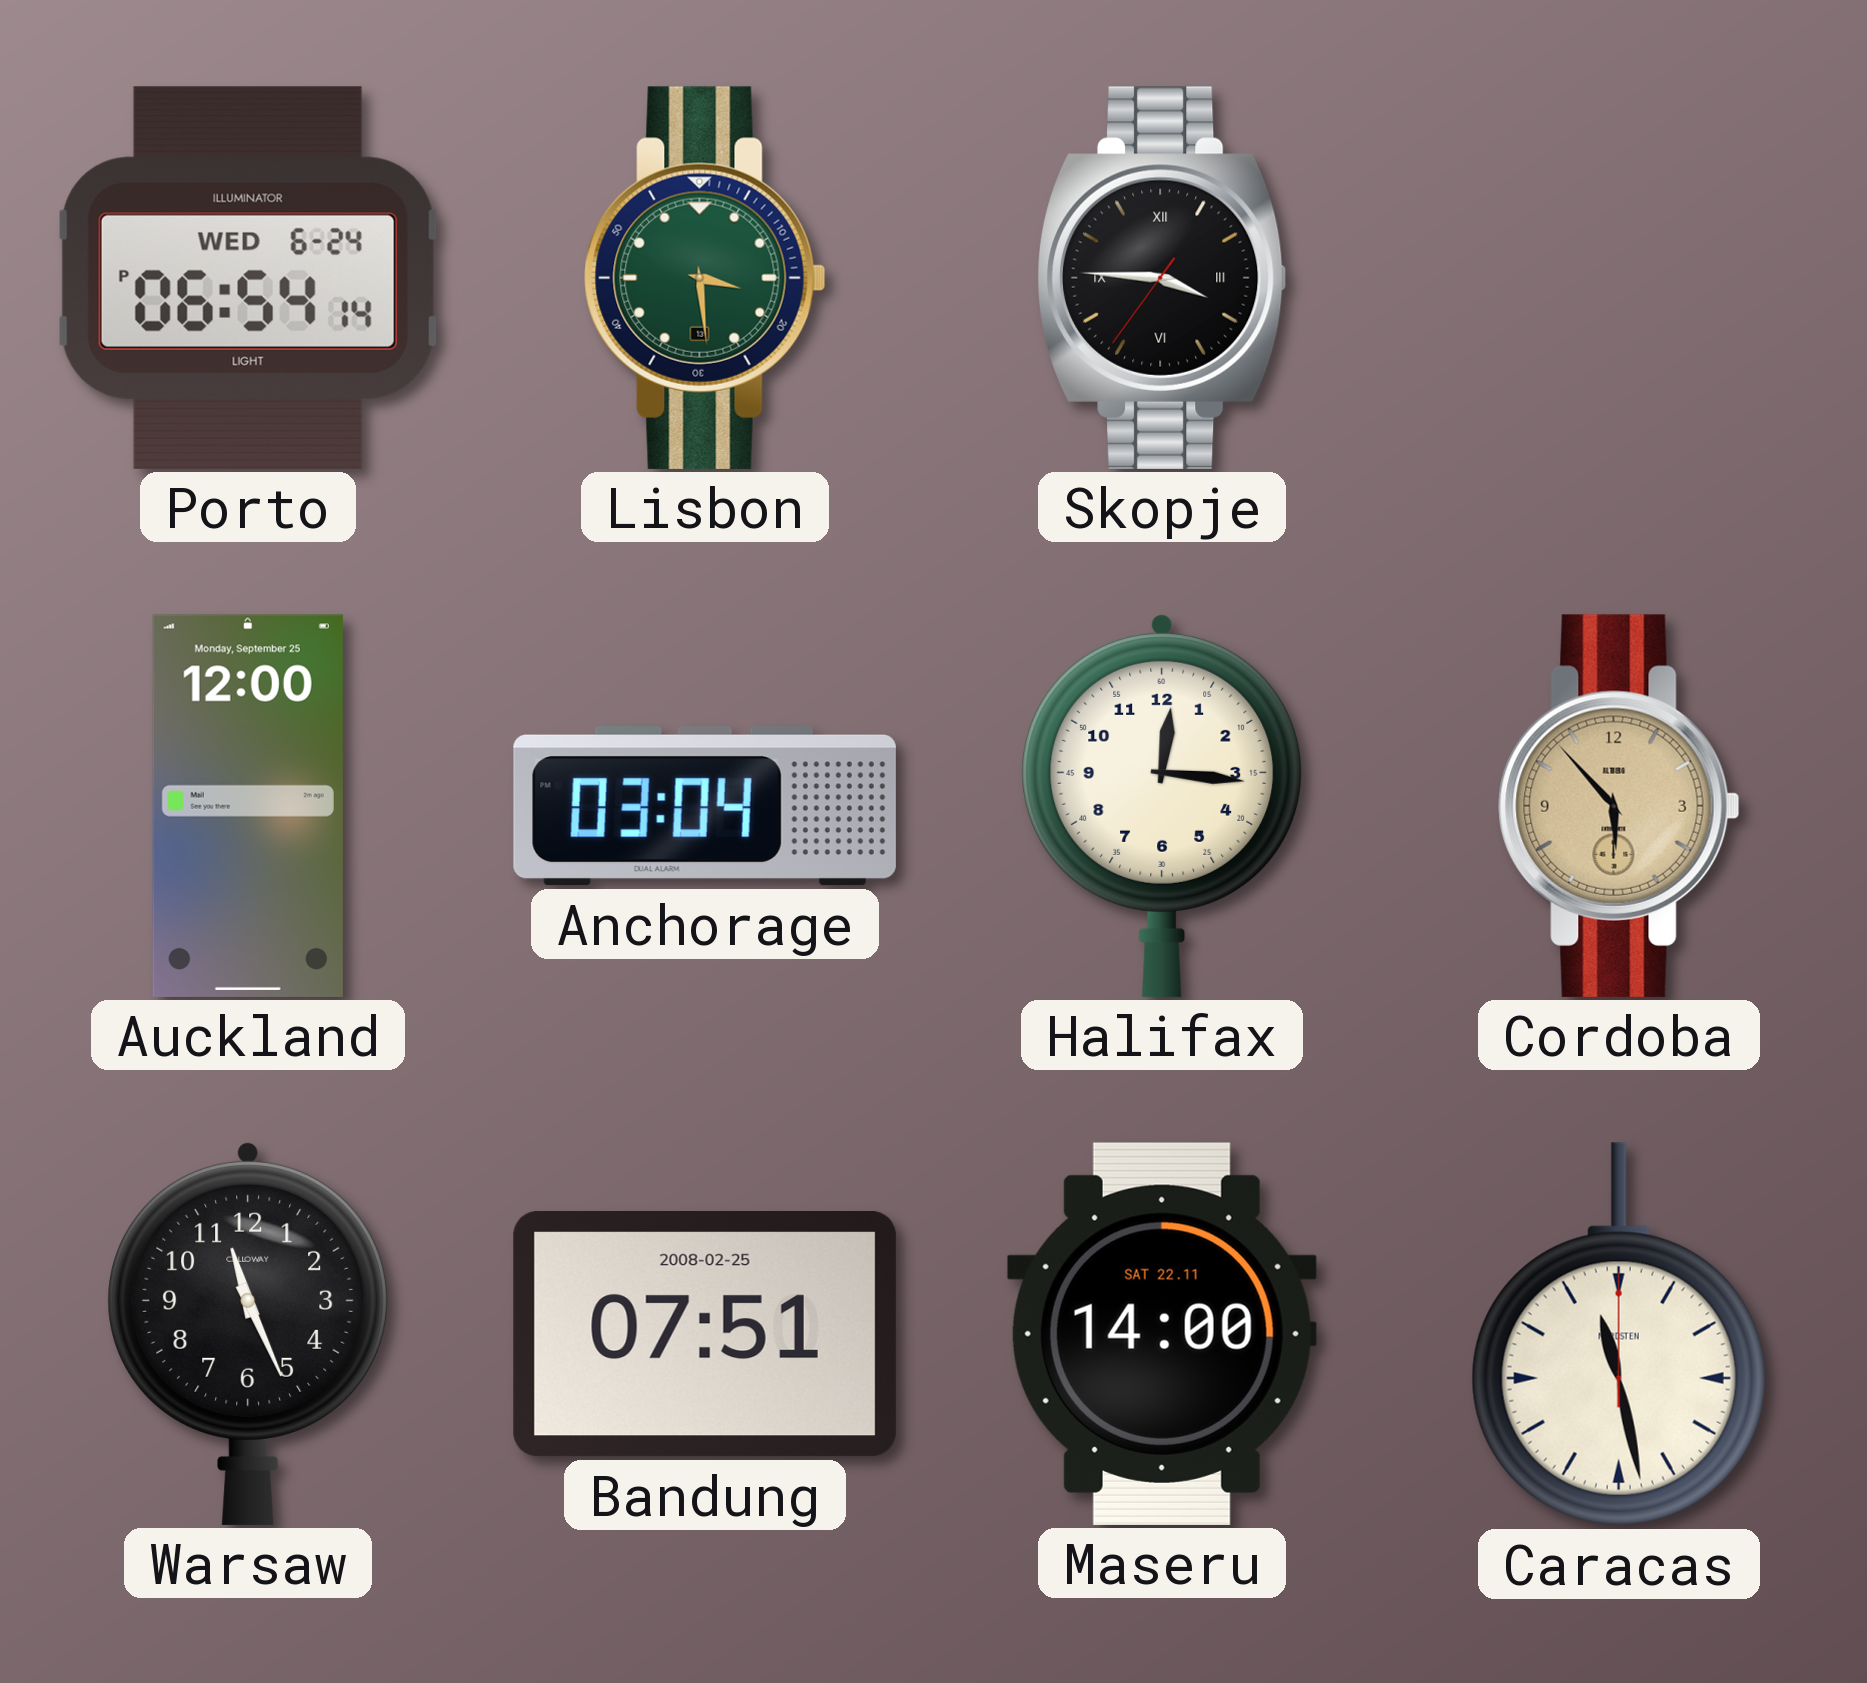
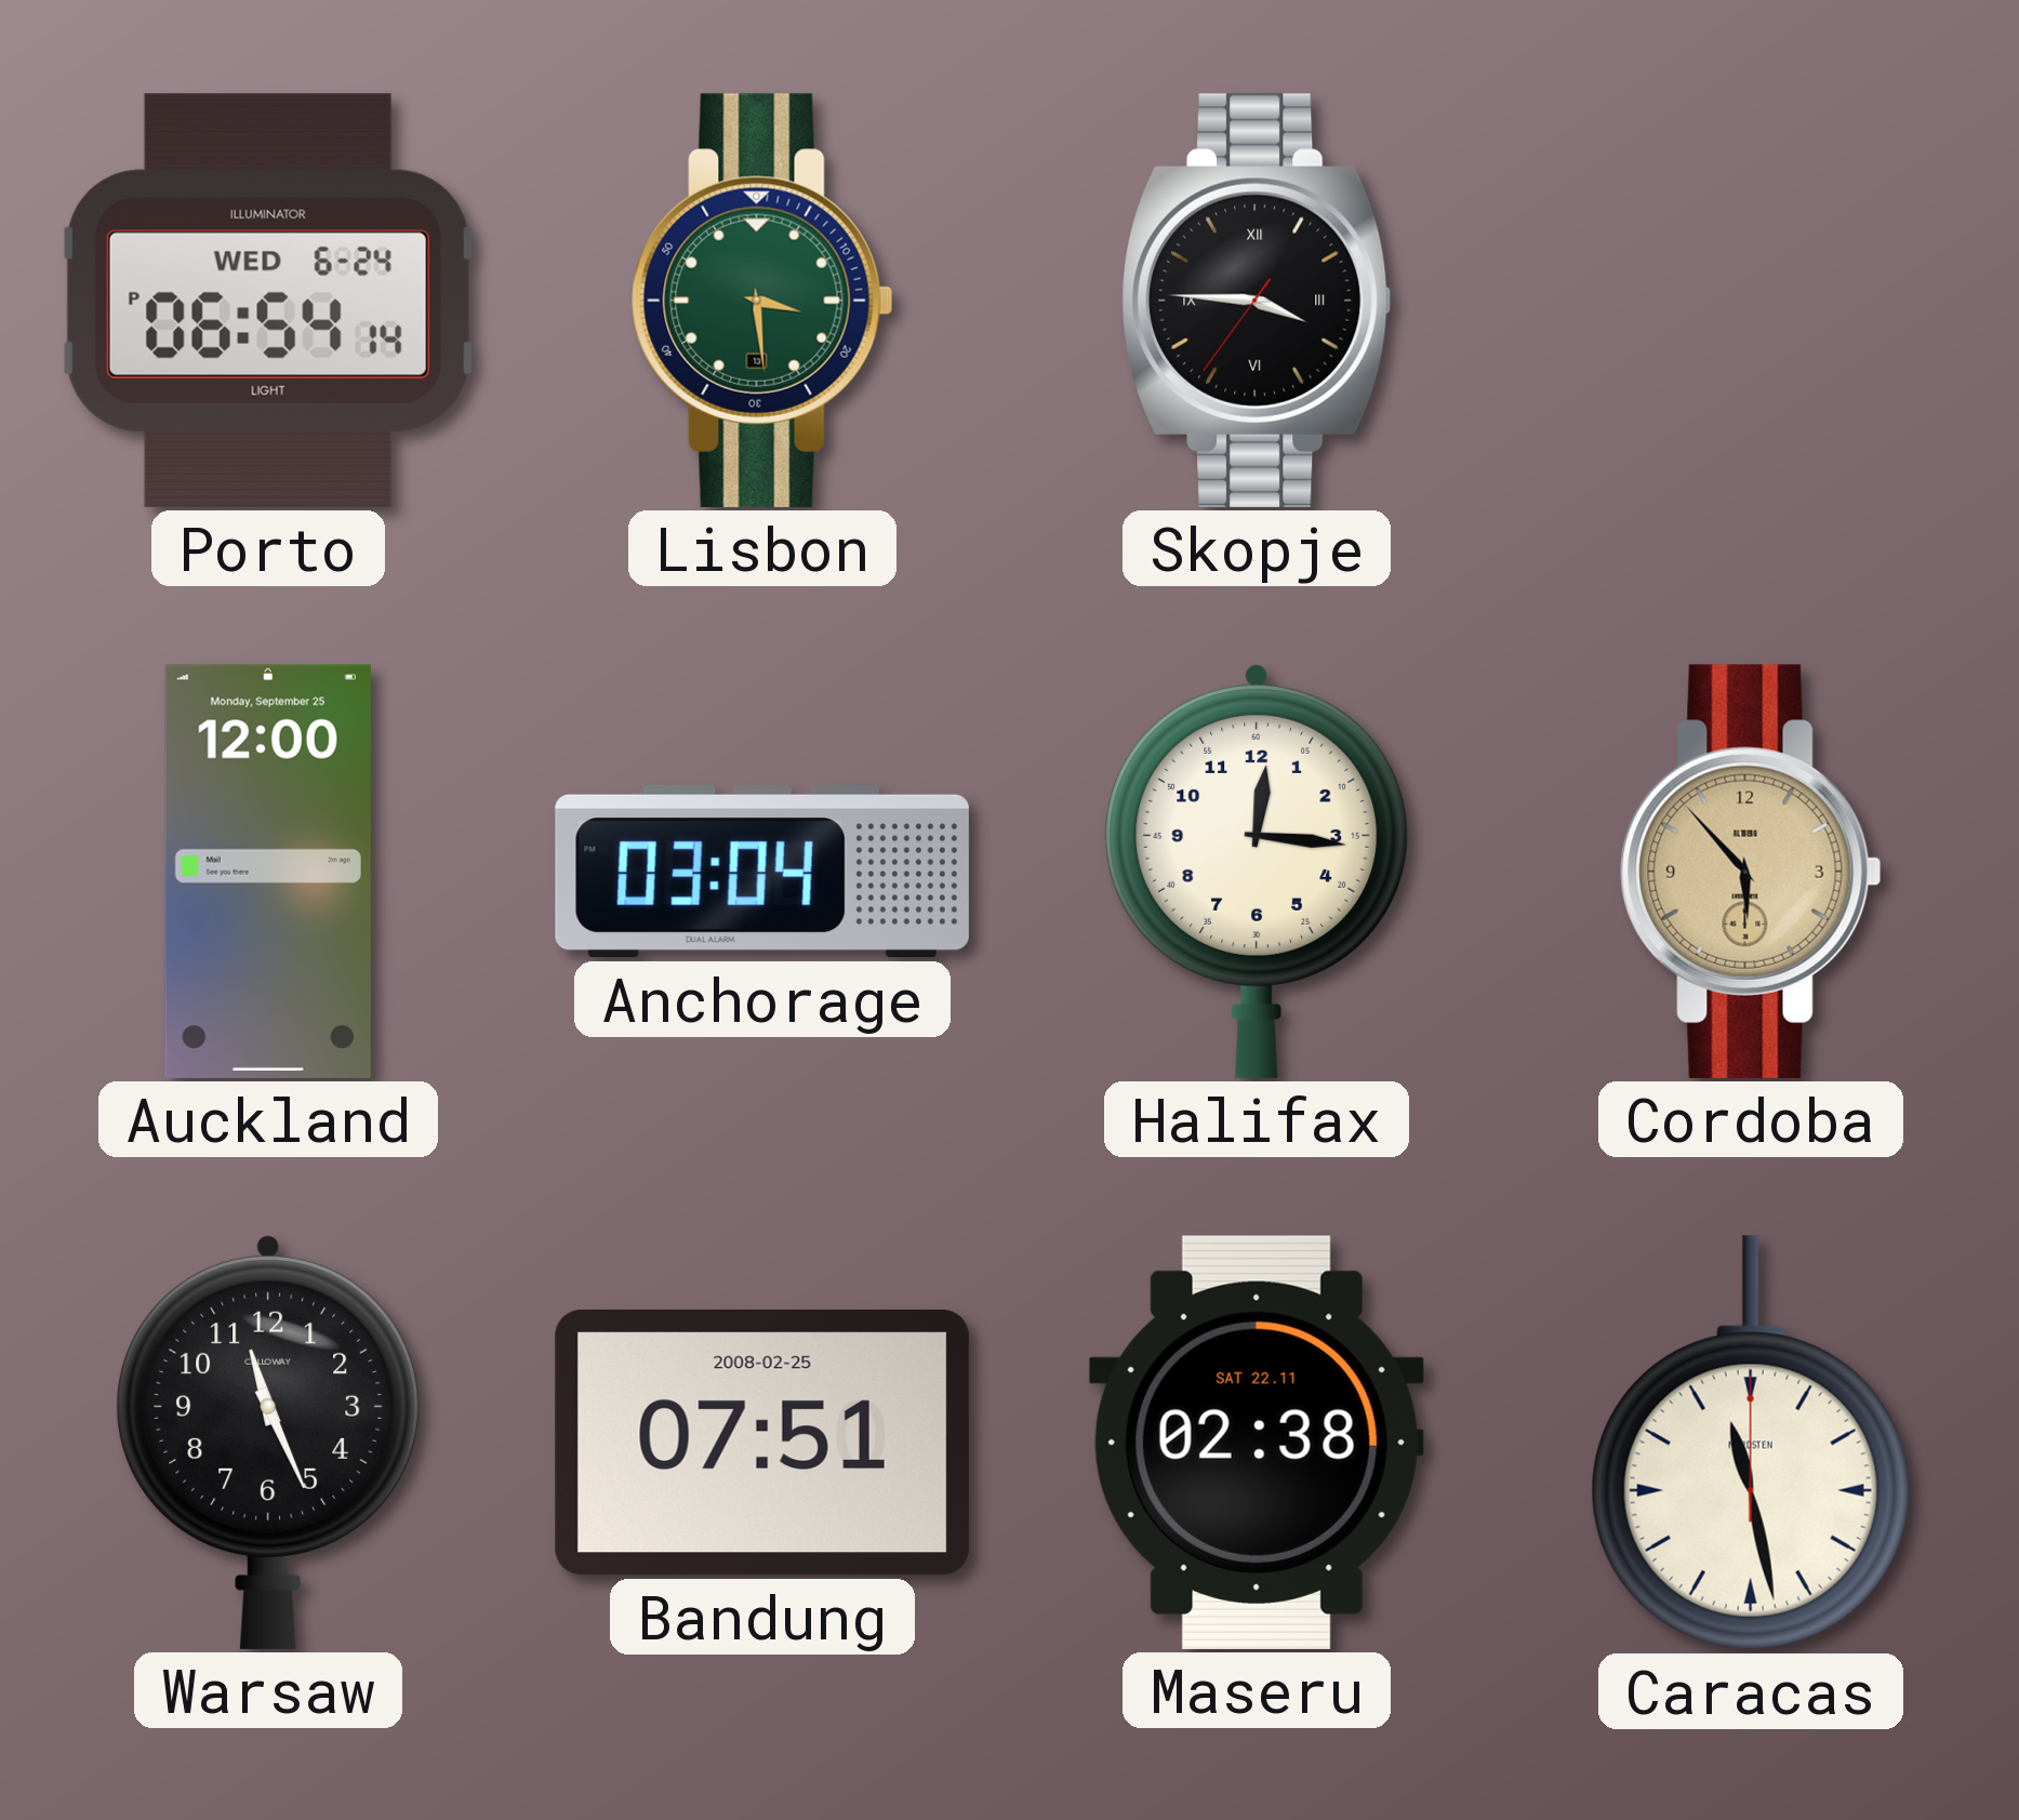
Maseru: 14:00 -> 02:38
